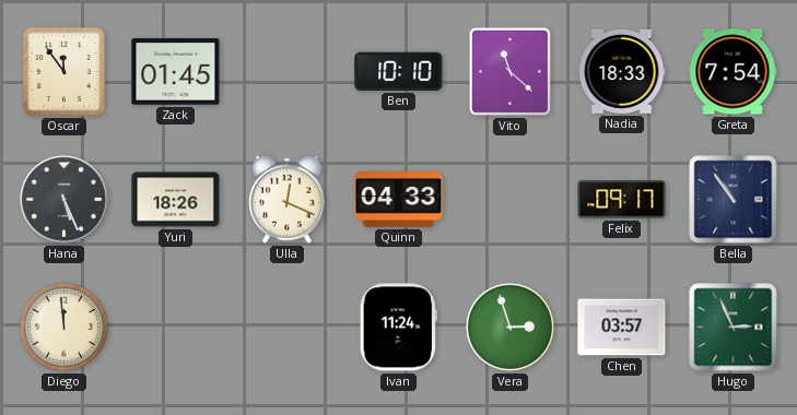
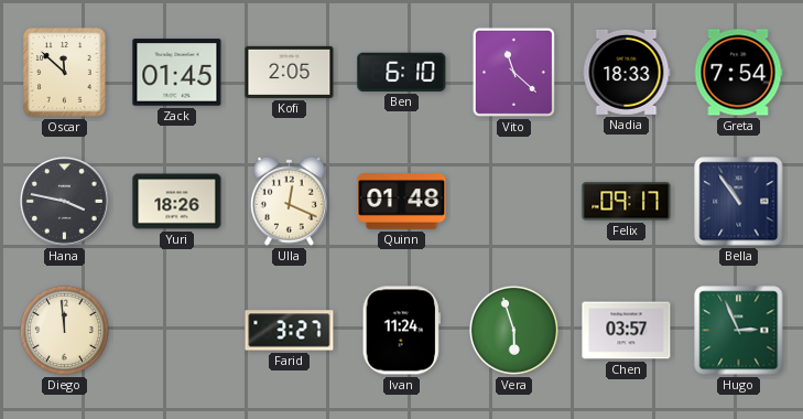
Oscar: 11:54 -> 11:52
Kofi: none -> 2:05
Ben: 10:10 -> 6:10
Hana: 5:26 -> 3:47
Quinn: 04:33 -> 01:48
Farid: none -> 3:27
Vera: 2:57 -> 5:57
